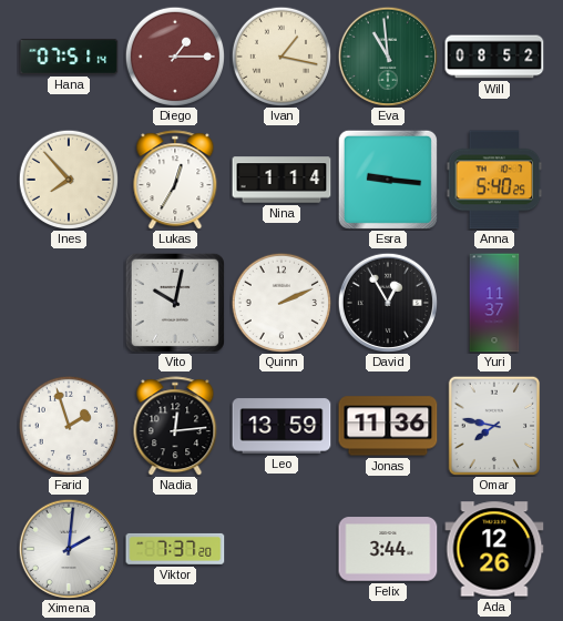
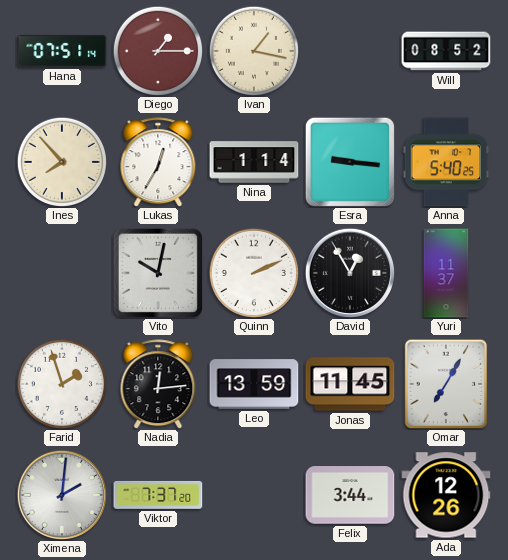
Eva: 10:59 -> none
Jonas: 11:36 -> 11:45
Omar: 7:47 -> 7:05
